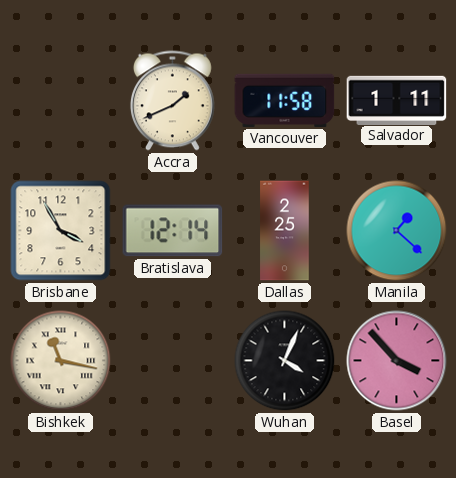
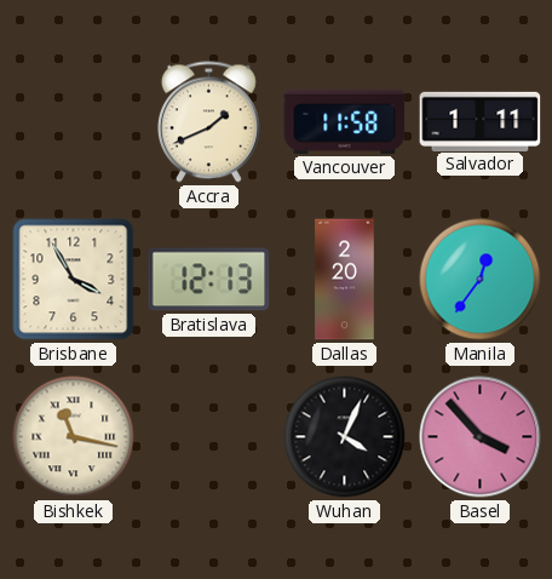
Bratislava: 12:14 -> 12:13
Dallas: 2:25 -> 2:20
Manila: 1:22 -> 12:36
